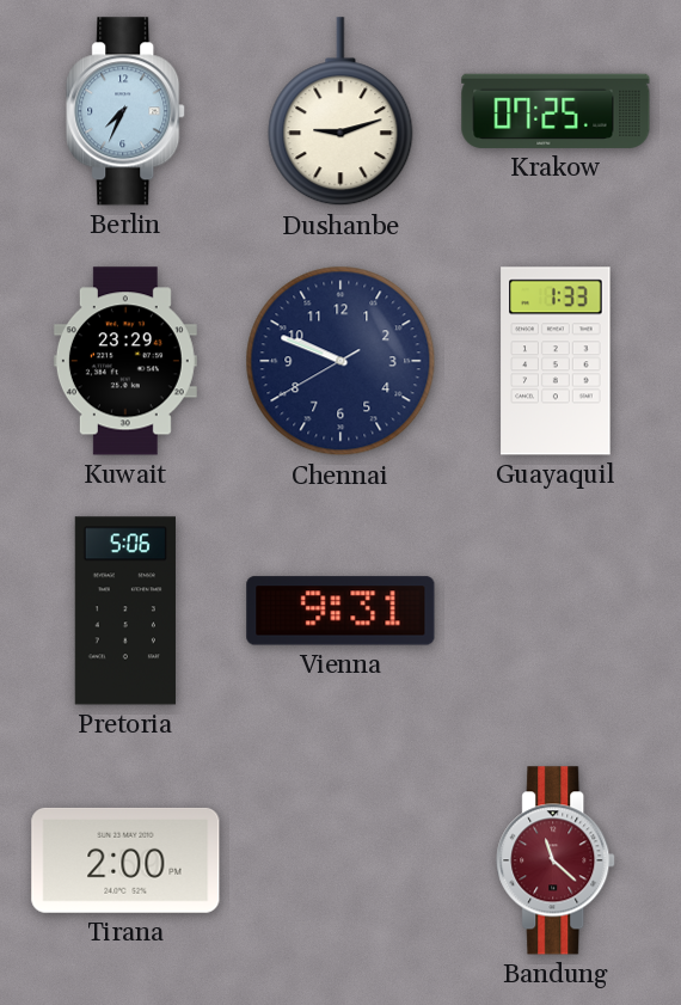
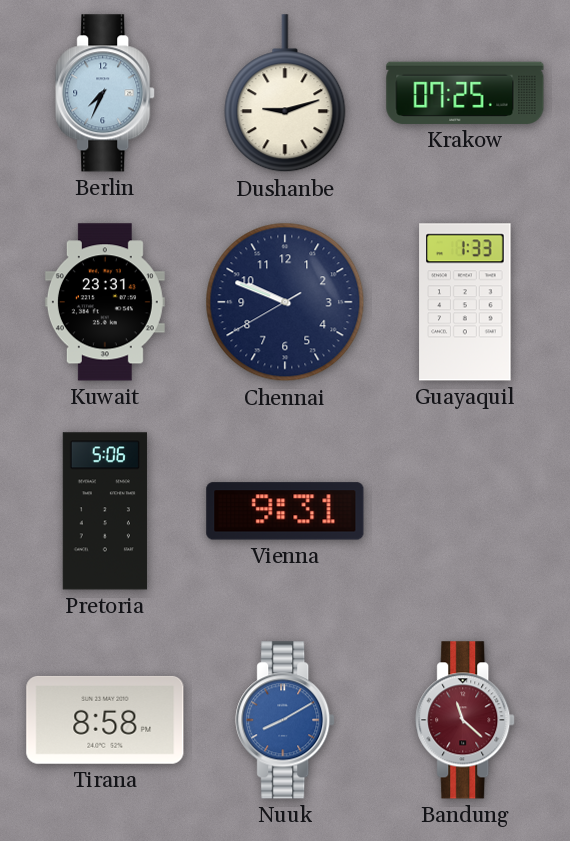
Kuwait: 23:29 -> 23:31
Tirana: 2:00 -> 8:58
Nuuk: none -> 8:10
